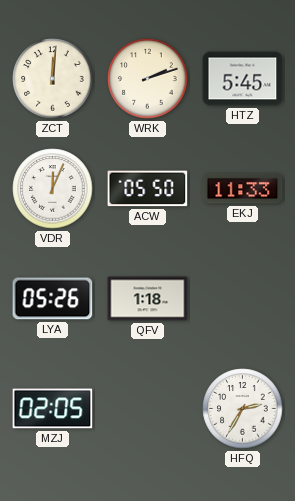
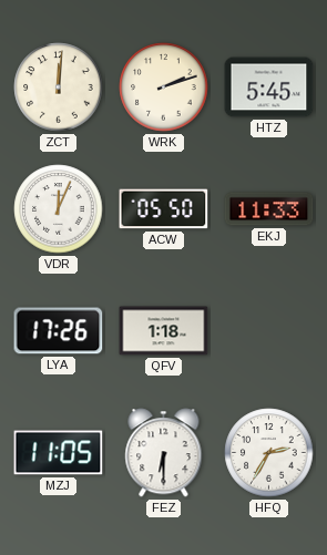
LYA: 05:26 -> 17:26
MZJ: 02:05 -> 11:05
FEZ: none -> 6:30
